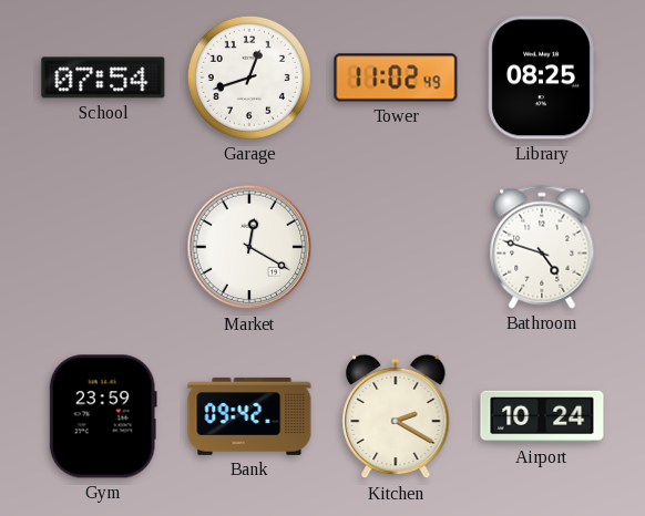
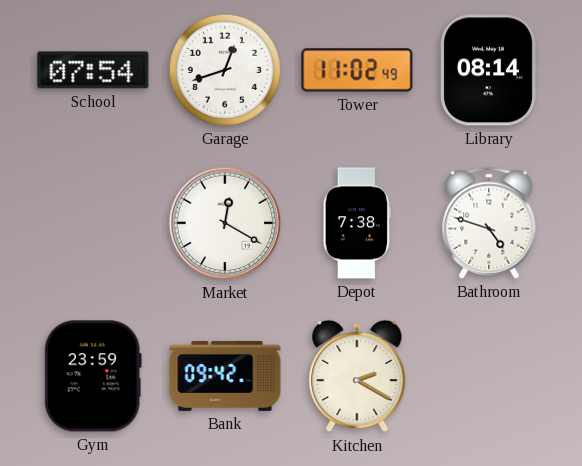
Library: 08:25 -> 08:14
Depot: none -> 7:38
Airport: 10:24 -> none
